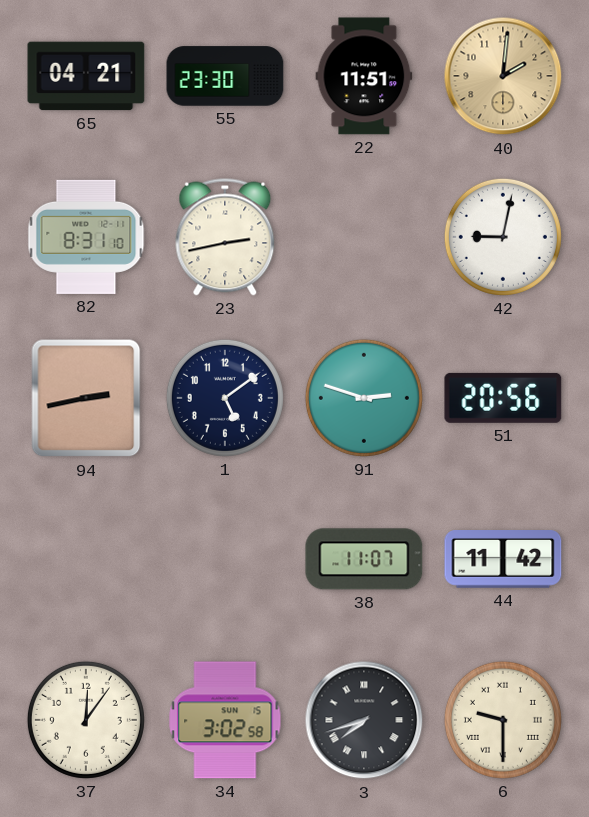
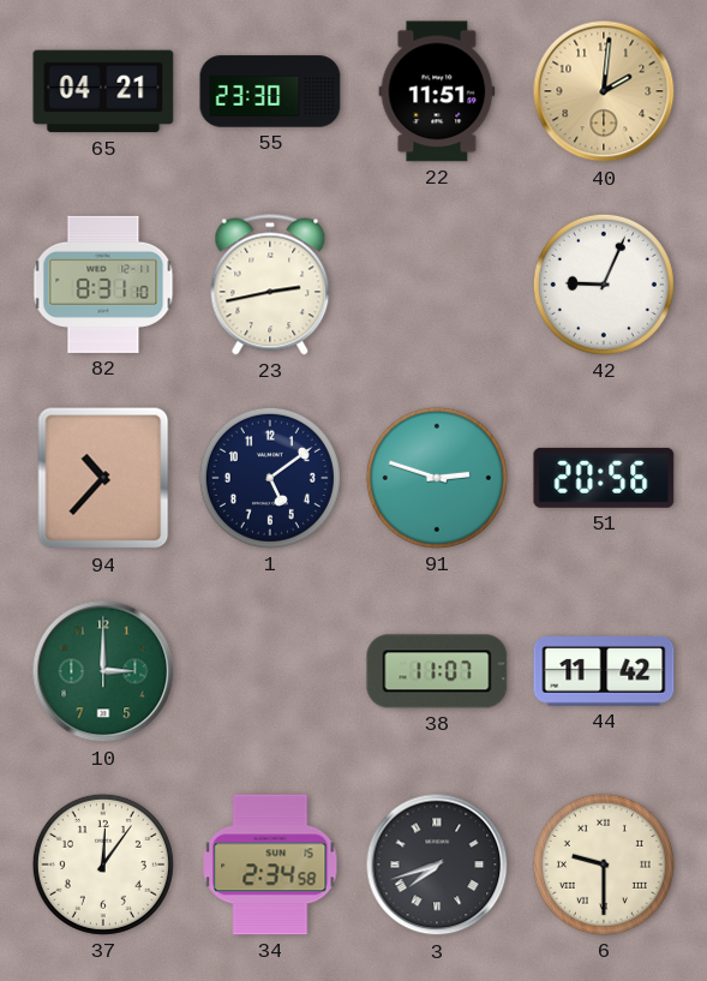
42: 9:02 -> 9:04
94: 2:43 -> 10:37
10: none -> 3:00
34: 3:02 -> 2:34
